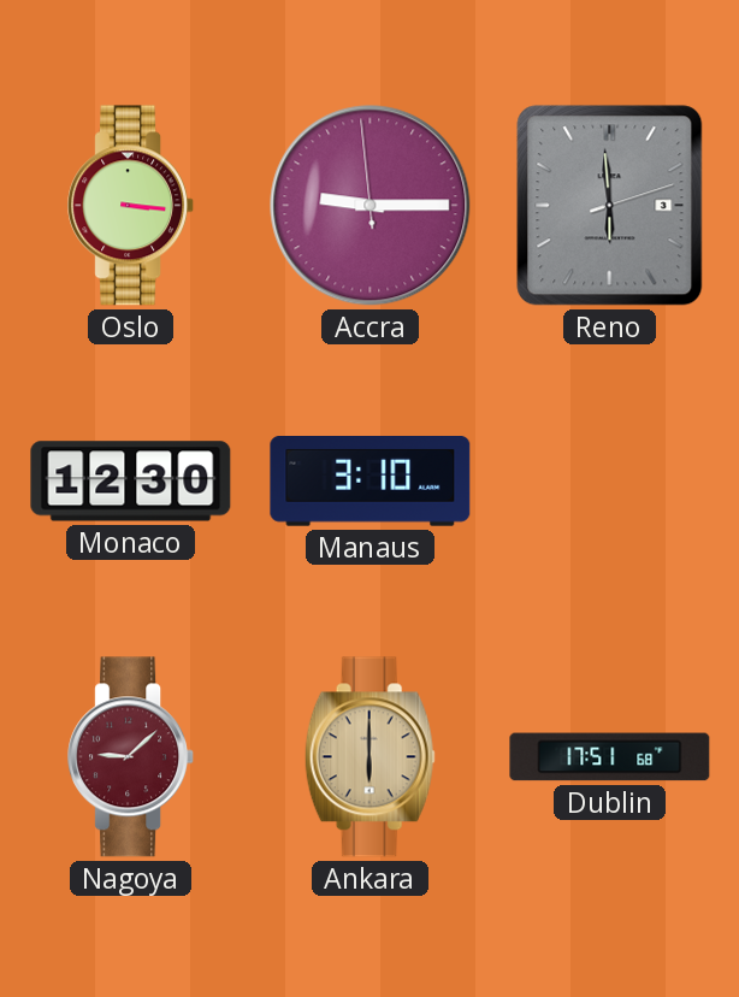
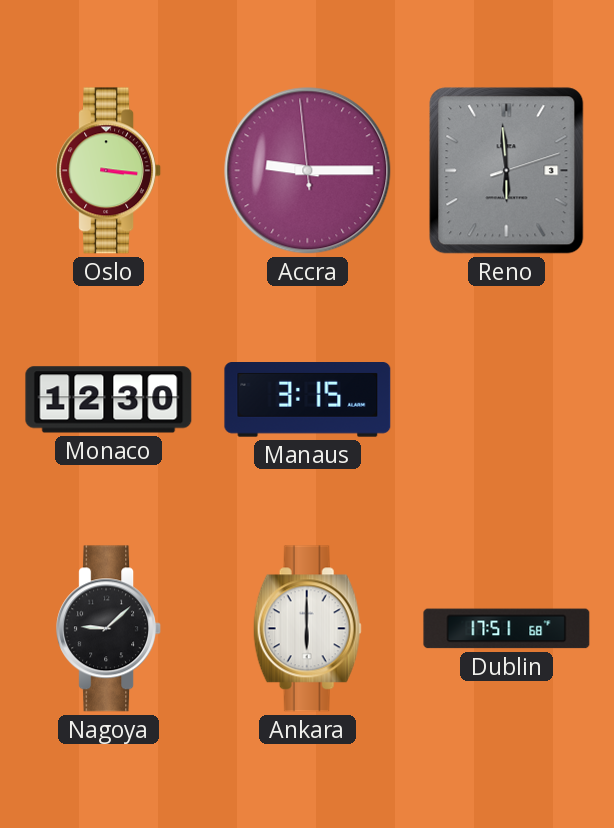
Manaus: 3:10 -> 3:15
Nagoya dial: burgundy -> black
Ankara dial: champagne -> white
